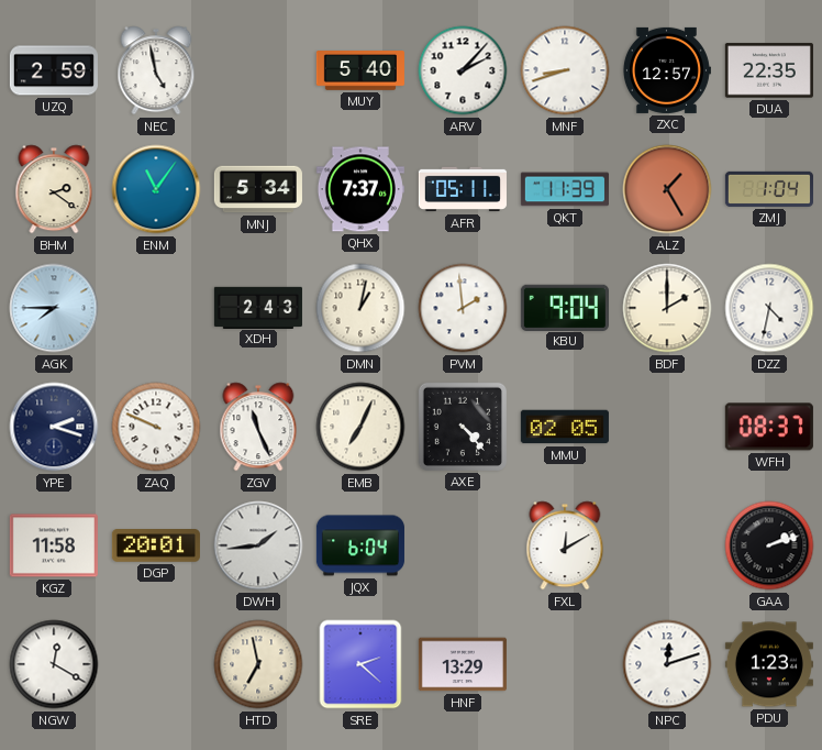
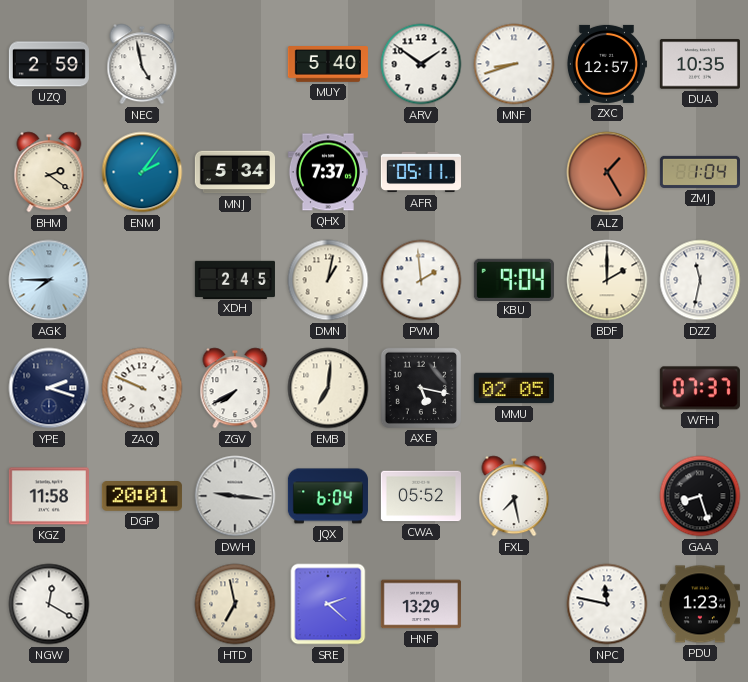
ARV: 2:07 -> 1:51
DUA: 22:35 -> 10:35
ENM: 11:06 -> 2:06
QKT: 11:39 -> none
XDH: 2:43 -> 2:45
DZZ: 4:32 -> 11:32
ZGV: 11:26 -> 7:40
EMB: 7:04 -> 7:01
AXE: 4:23 -> 5:17
WFH: 08:37 -> 07:37
DWH: 1:44 -> 9:16
CWA: none -> 05:52
FXL: 12:10 -> 7:28
GAA: 2:12 -> 8:27
NPC: 12:12 -> 11:47
